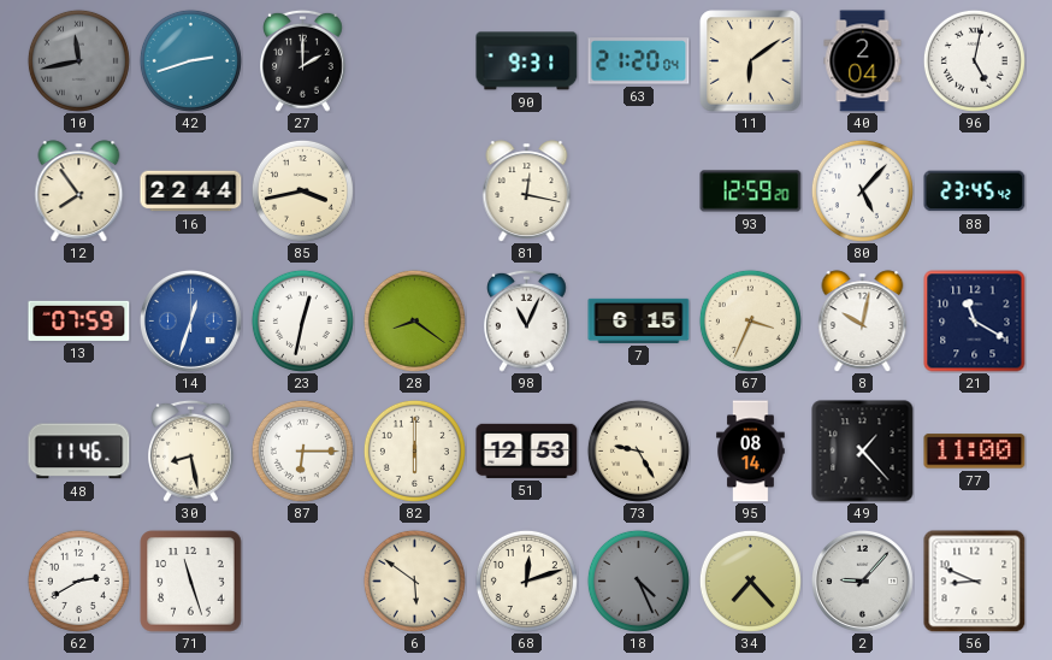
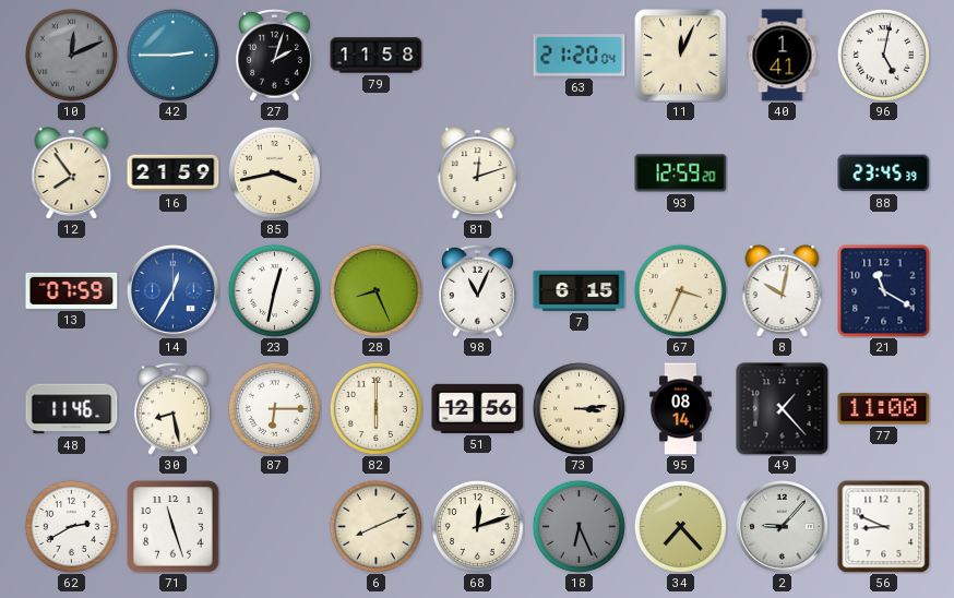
10: 11:43 -> 12:11
42: 2:42 -> 2:45
27: 2:00 -> 2:03
79: none -> 11:58
90: 9:31 -> none
11: 6:09 -> 12:04
40: 2:04 -> 1:41
16: 22:44 -> 21:59
81: 12:17 -> 12:12
80: 5:07 -> none
88: 23:45:42 -> 23:45:39
14: 12:33 -> 12:35
28: 8:21 -> 8:26
51: 12:53 -> 12:56
73: 9:25 -> 3:14
6: 5:51 -> 8:11
18: 4:26 -> 6:26
